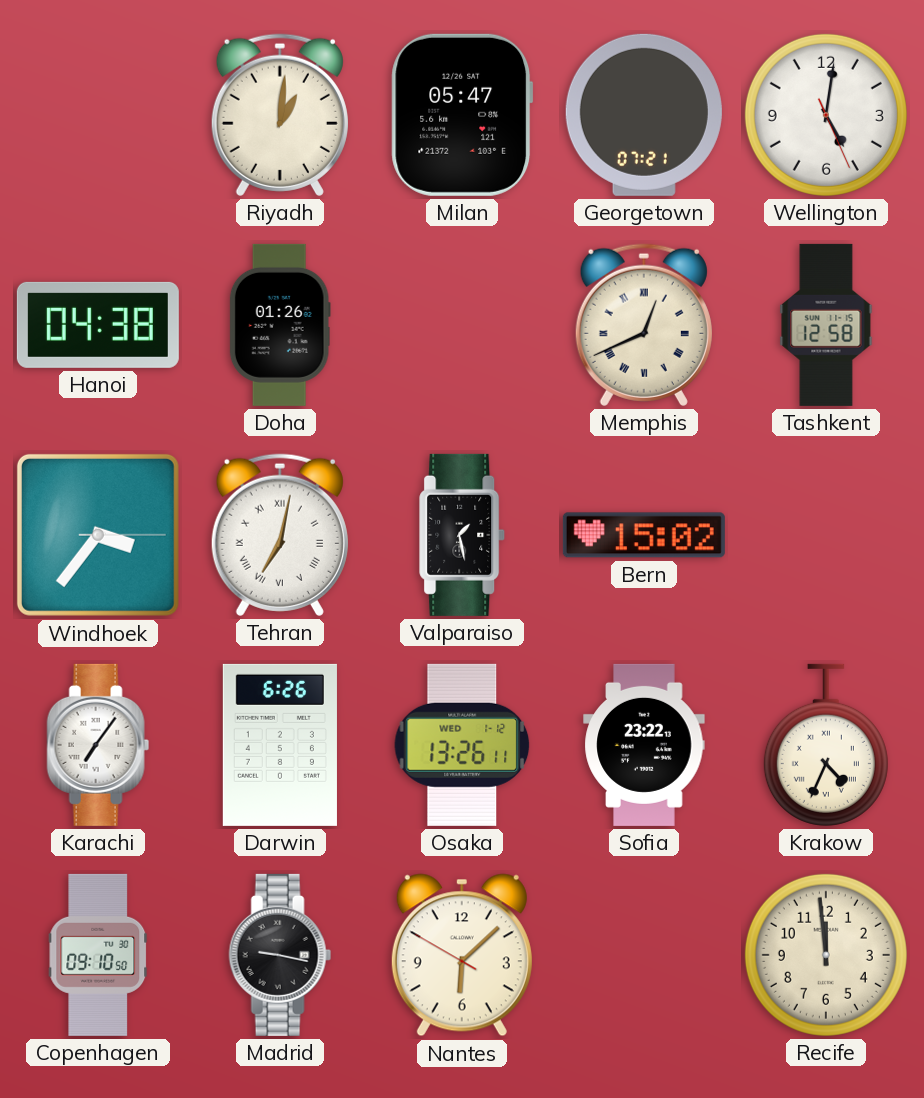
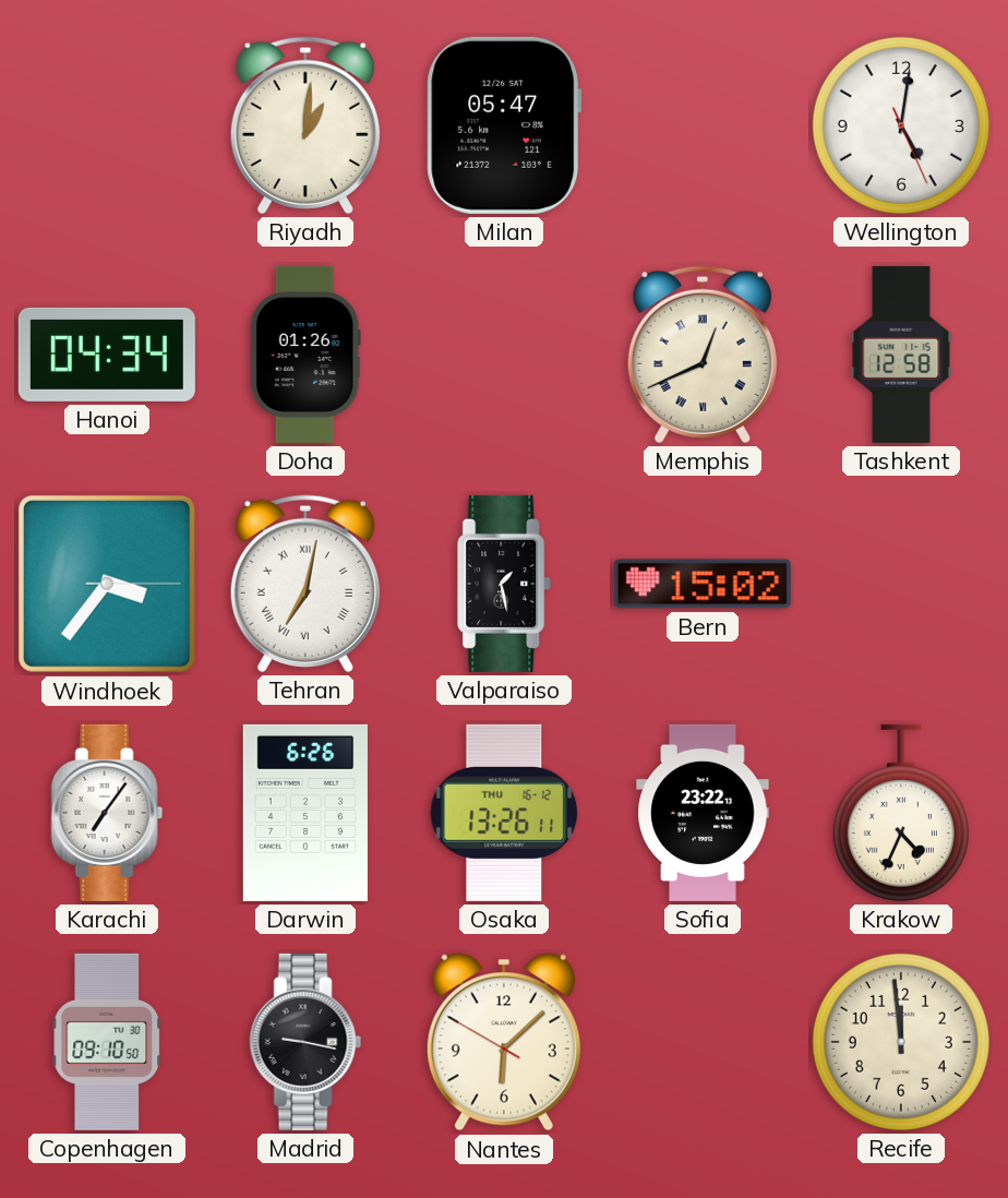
Georgetown: 07:21 -> none
Hanoi: 04:38 -> 04:34
Osaka date: WED 1-12 -> THU 16-12
